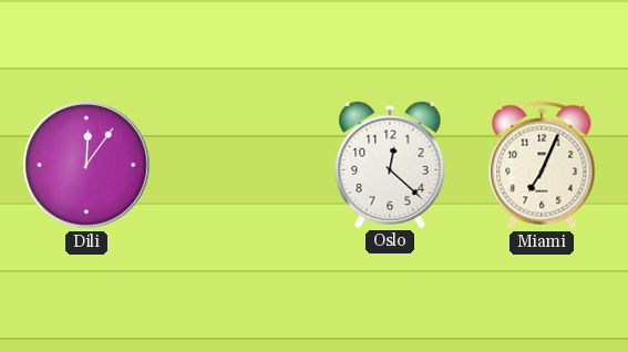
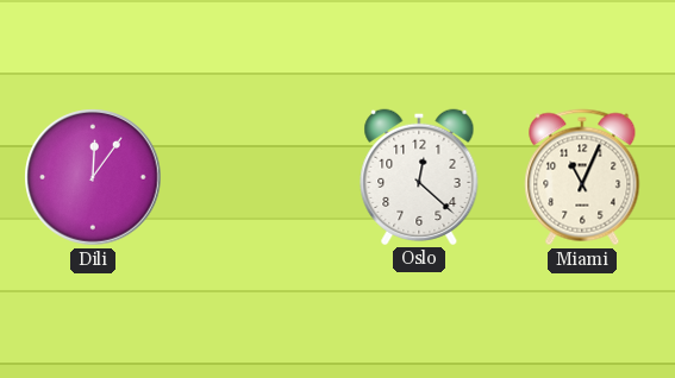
Miami: 7:04 -> 11:04
